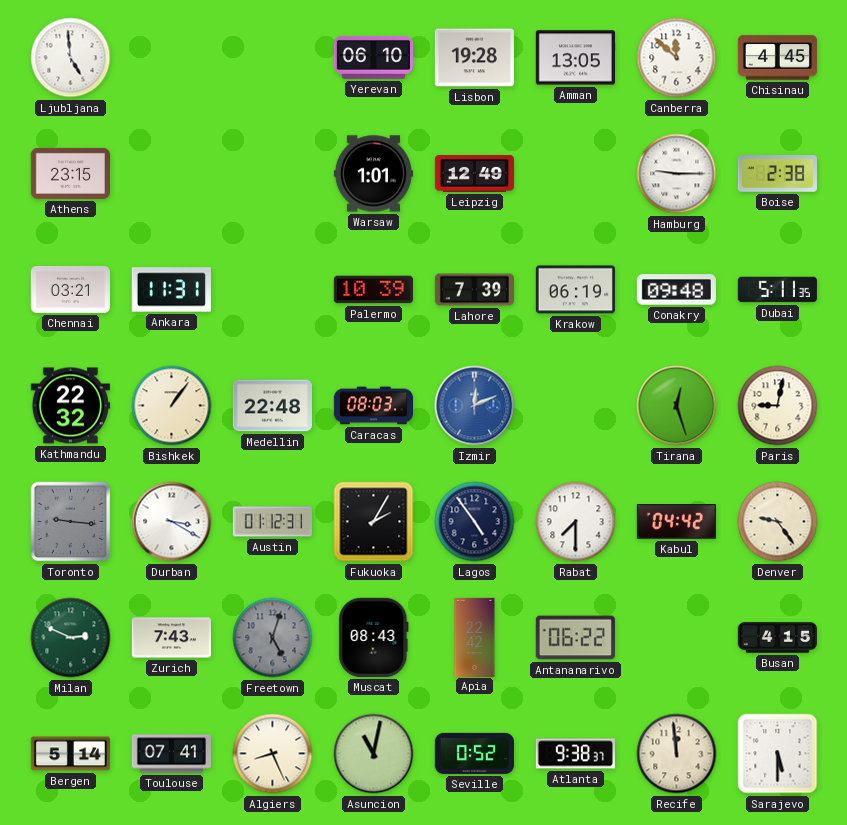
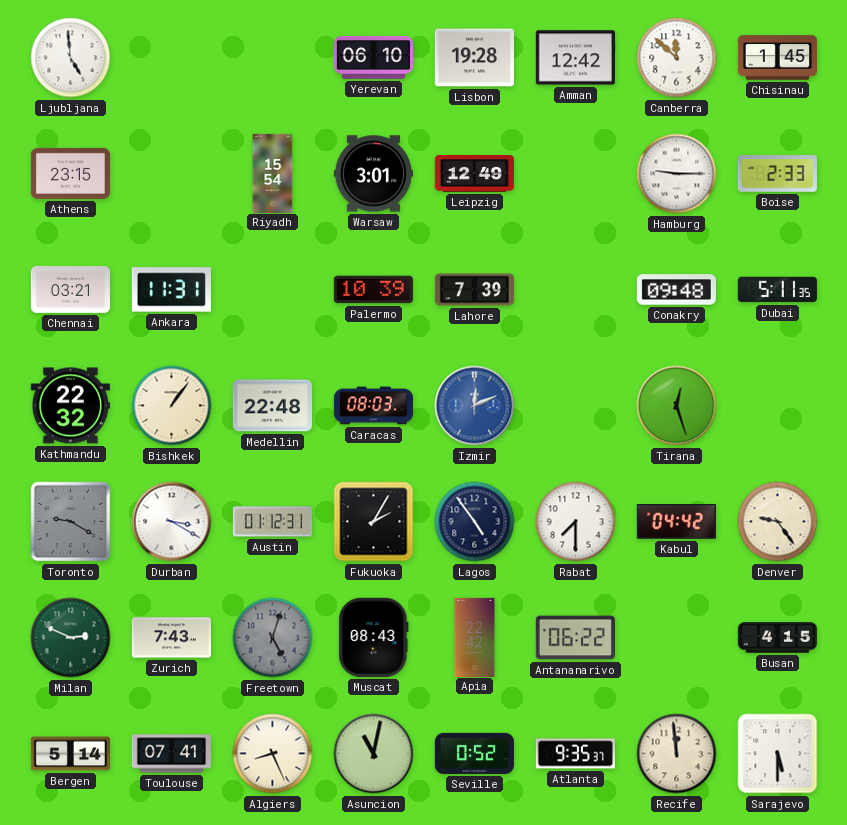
Amman: 13:05 -> 12:42
Chisinau: 4:45 -> 1:45
Riyadh: none -> 15:54
Warsaw: 1:01 -> 3:01
Boise: 2:38 -> 2:33
Krakow: 06:19 -> none
Paris: 9:02 -> none
Toronto: 9:16 -> 9:20
Atlanta: 9:38 -> 9:35
